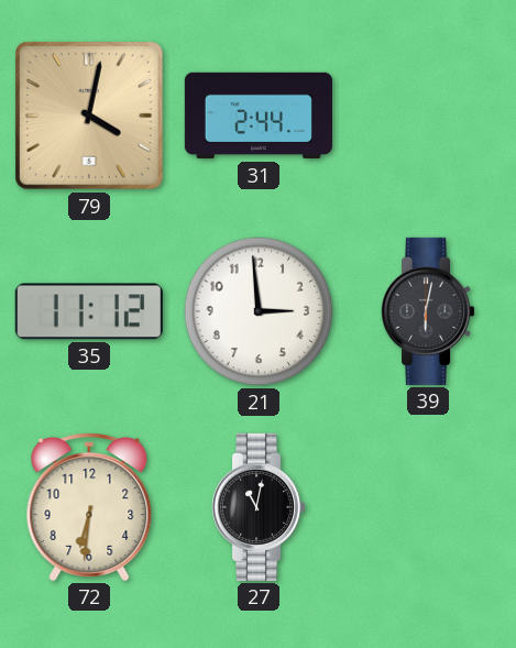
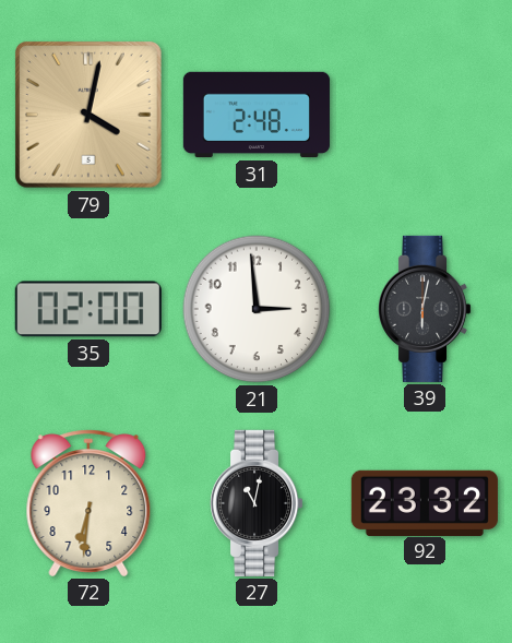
31: 2:44 -> 2:48
35: 11:12 -> 02:00
92: none -> 23:32
